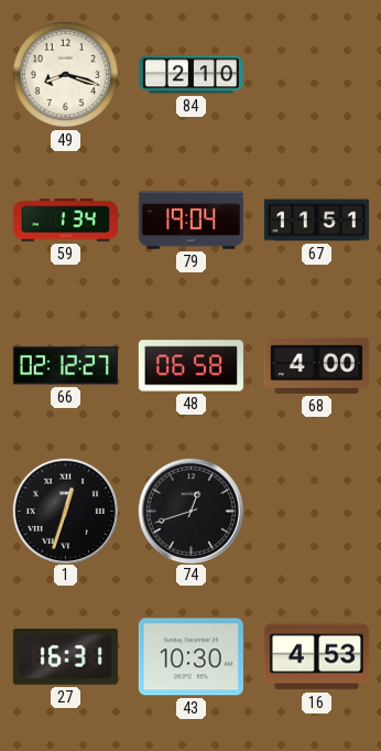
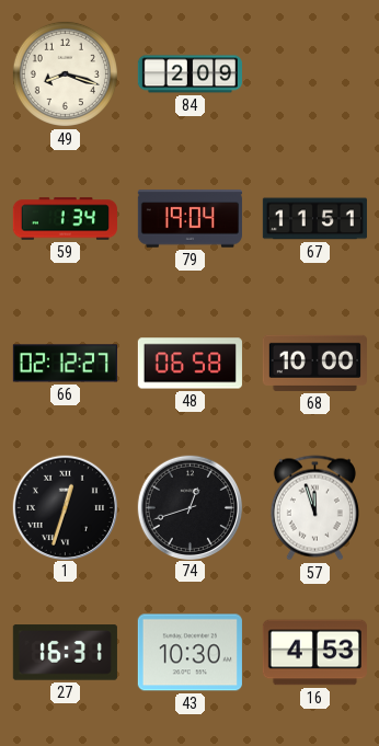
84: 2:10 -> 2:09
68: 4:00 -> 10:00
57: none -> 11:57
